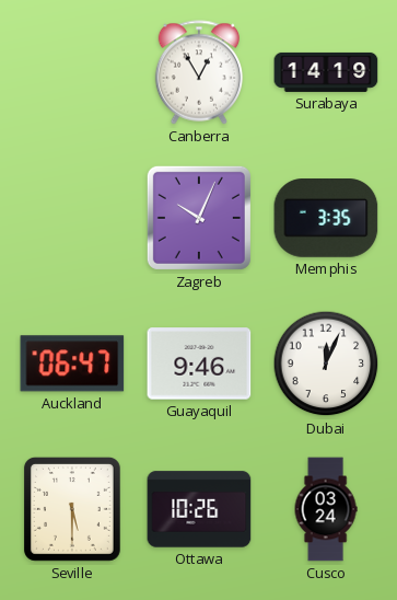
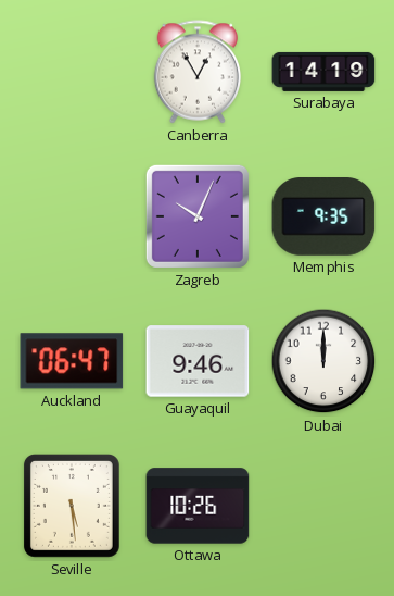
Memphis: 3:35 -> 9:35
Dubai: 12:04 -> 12:00
Seville: 5:30 -> 5:29
Cusco: 03:24 -> none
